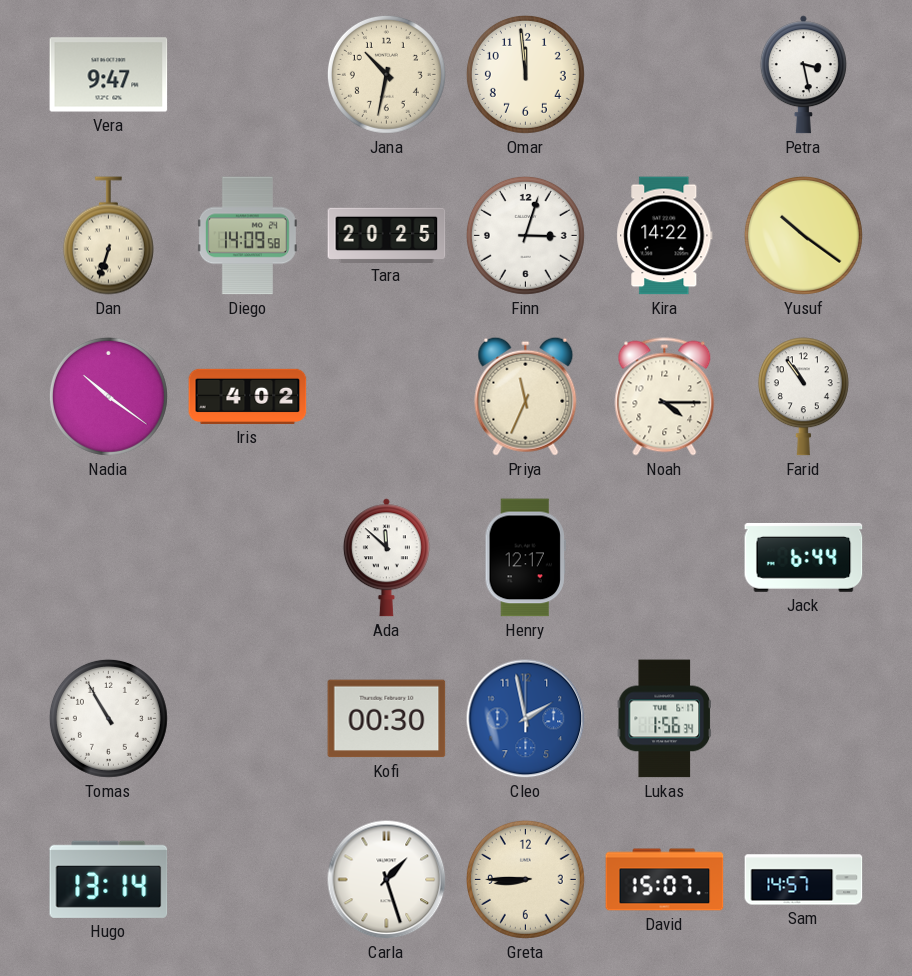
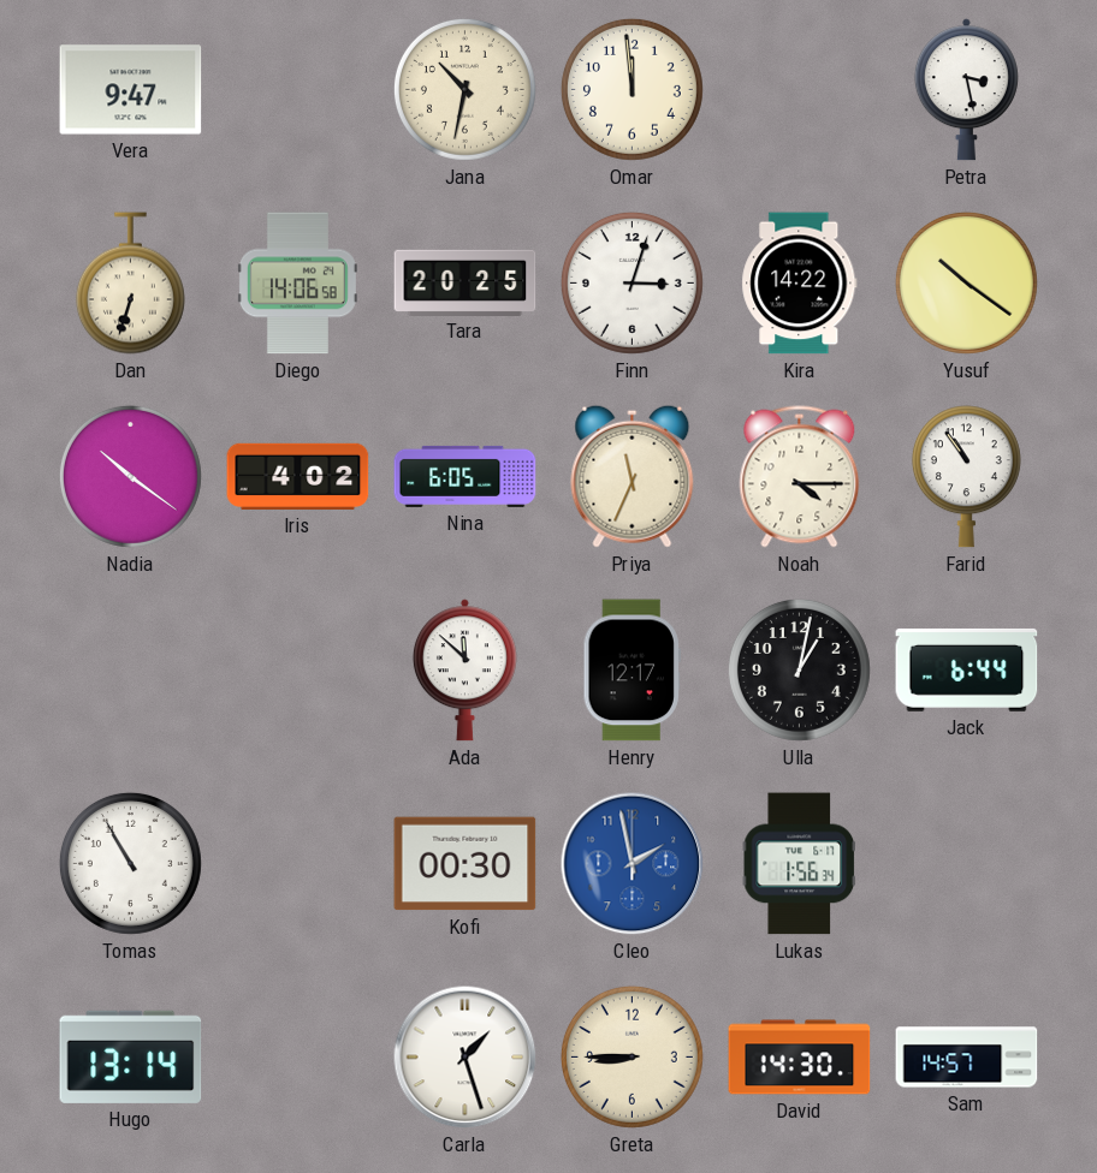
Diego: 14:09 -> 14:06
Nina: none -> 6:05
Ulla: none -> 1:02
David: 15:07 -> 14:30
